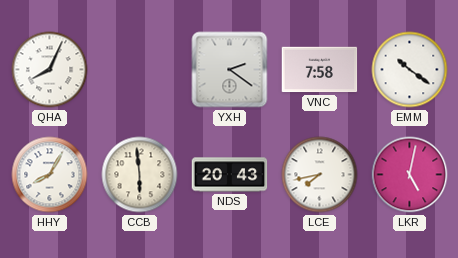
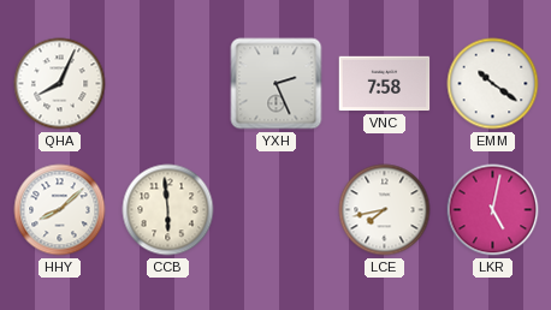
YXH: 2:21 -> 2:26
HHY: 8:05 -> 8:08
NDS: 20:43 -> none
